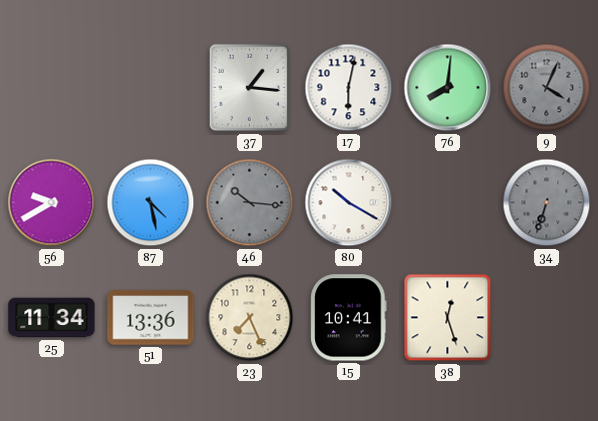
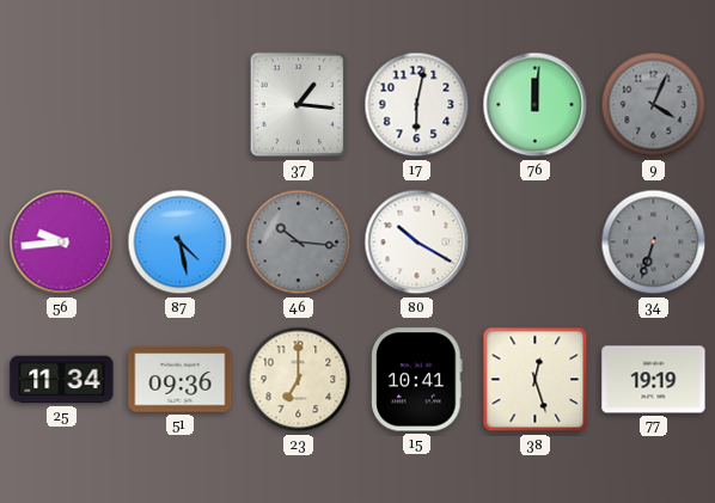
76: 8:01 -> 12:01
56: 9:40 -> 9:44
51: 13:36 -> 09:36
23: 7:26 -> 7:00
77: none -> 19:19
